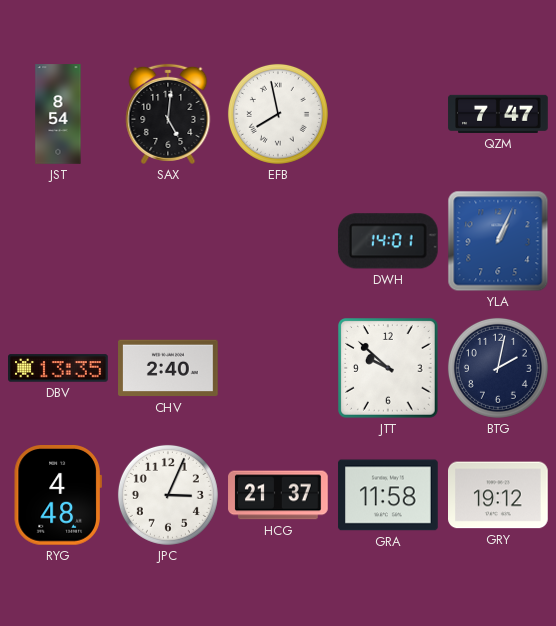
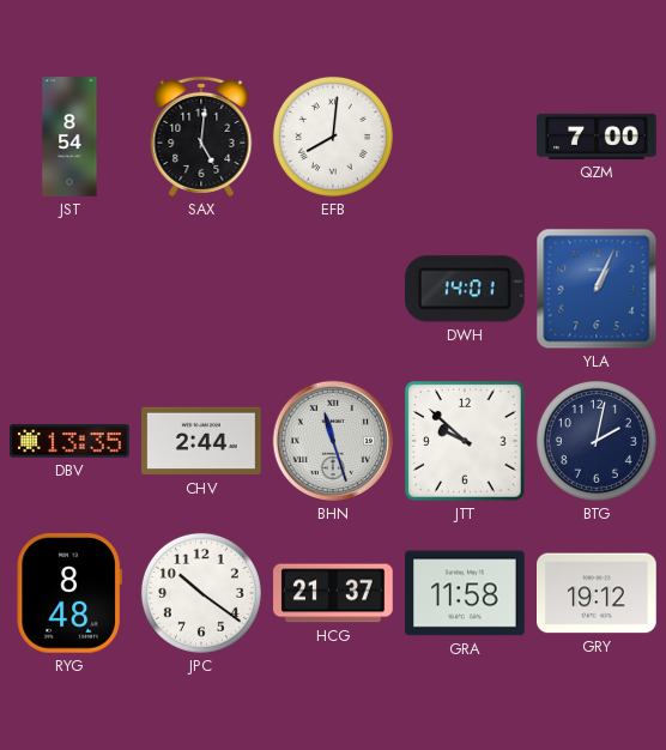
EFB: 7:58 -> 8:01
QZM: 7:47 -> 7:00
CHV: 2:40 -> 2:44
BHN: none -> 11:27
RYG: 4:48 -> 8:48
JPC: 3:04 -> 10:21
